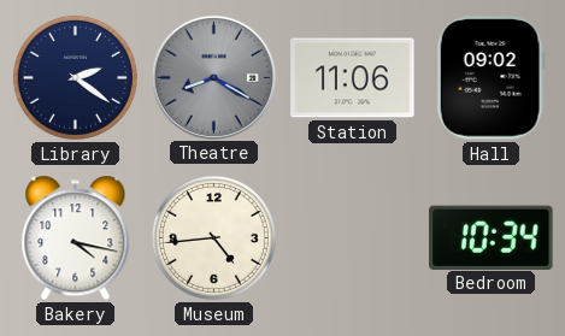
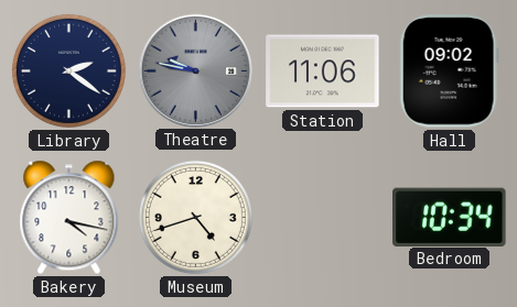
Theatre: 8:20 -> 9:47
Museum: 4:44 -> 4:42
